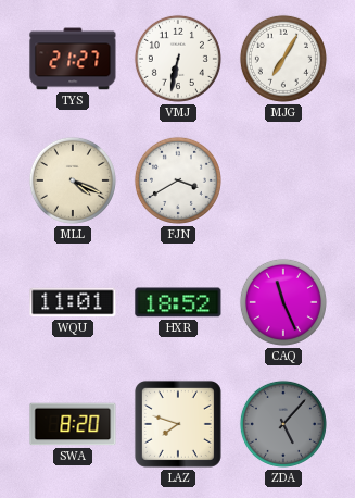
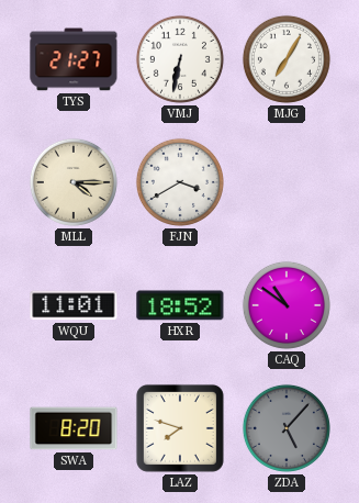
MLL: 4:19 -> 4:15
CAQ: 11:26 -> 10:51
